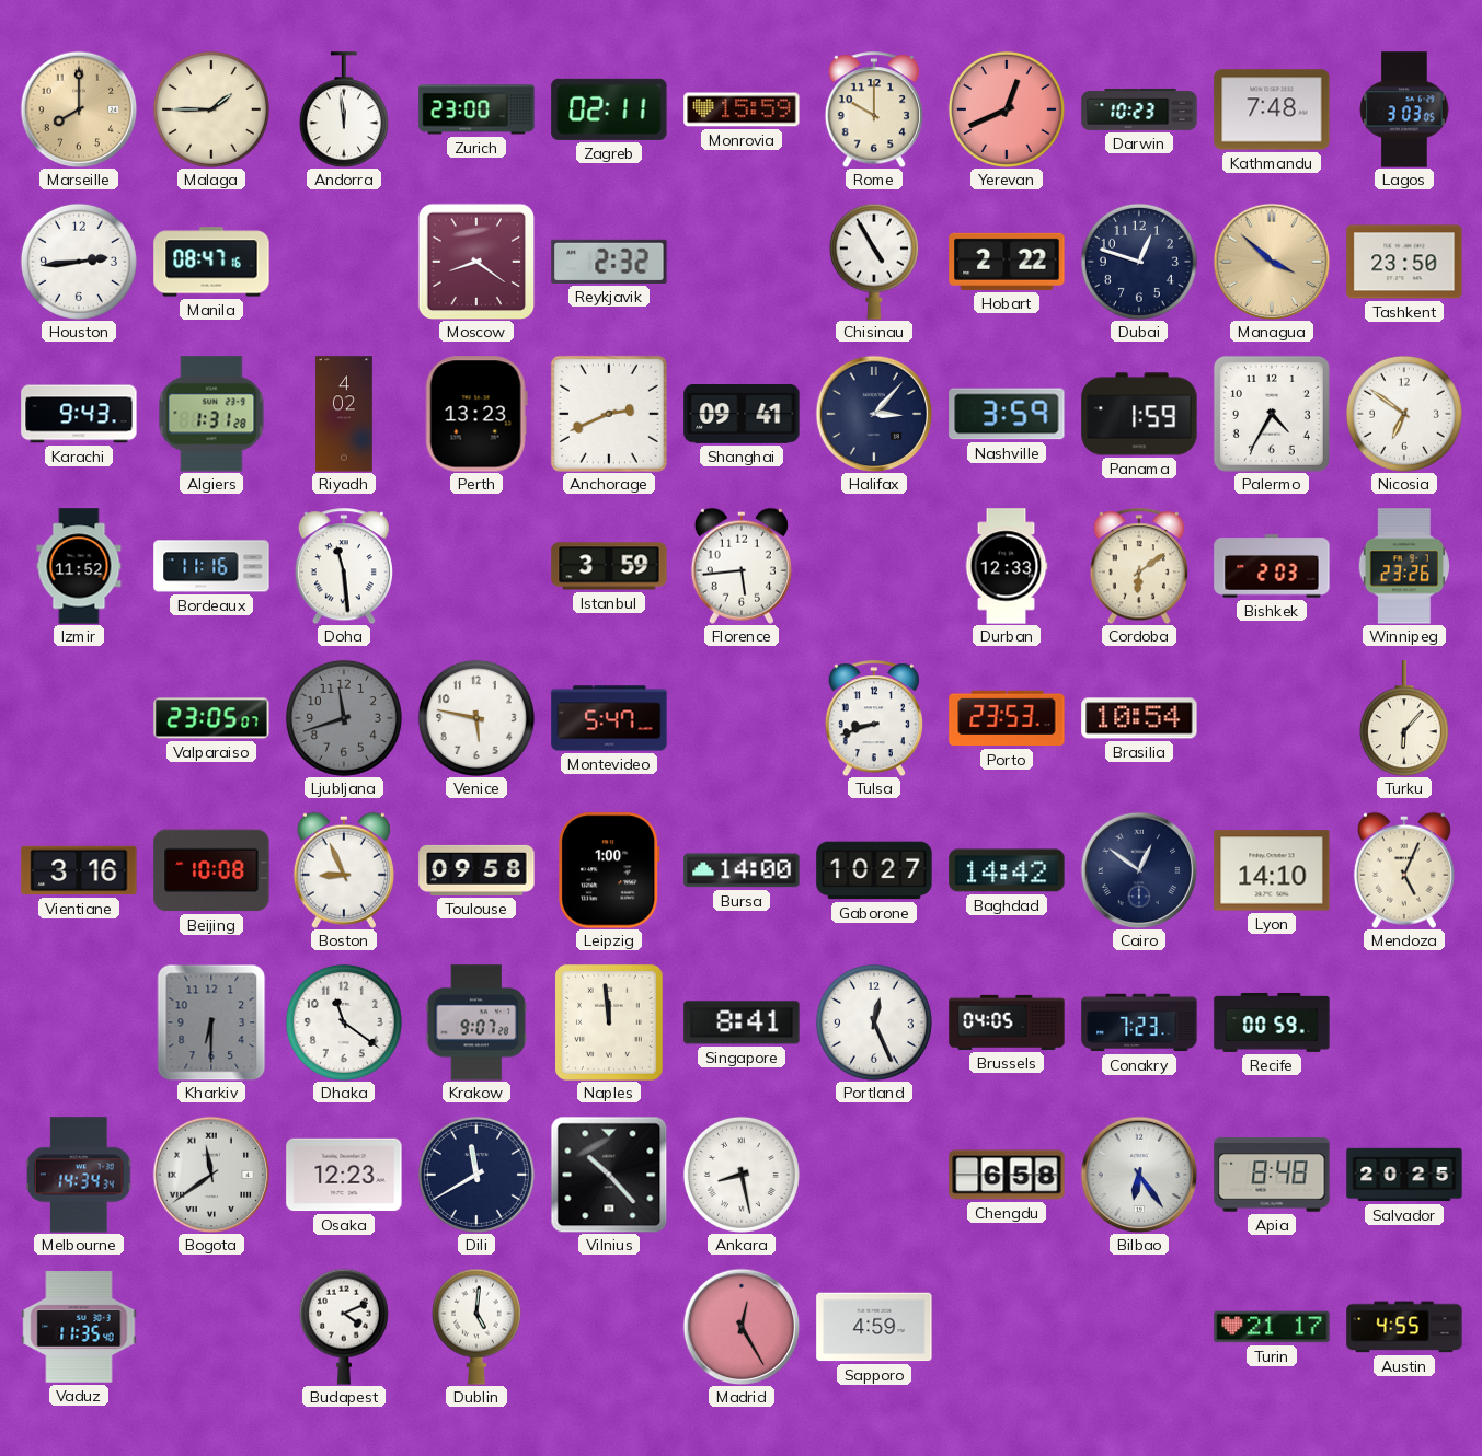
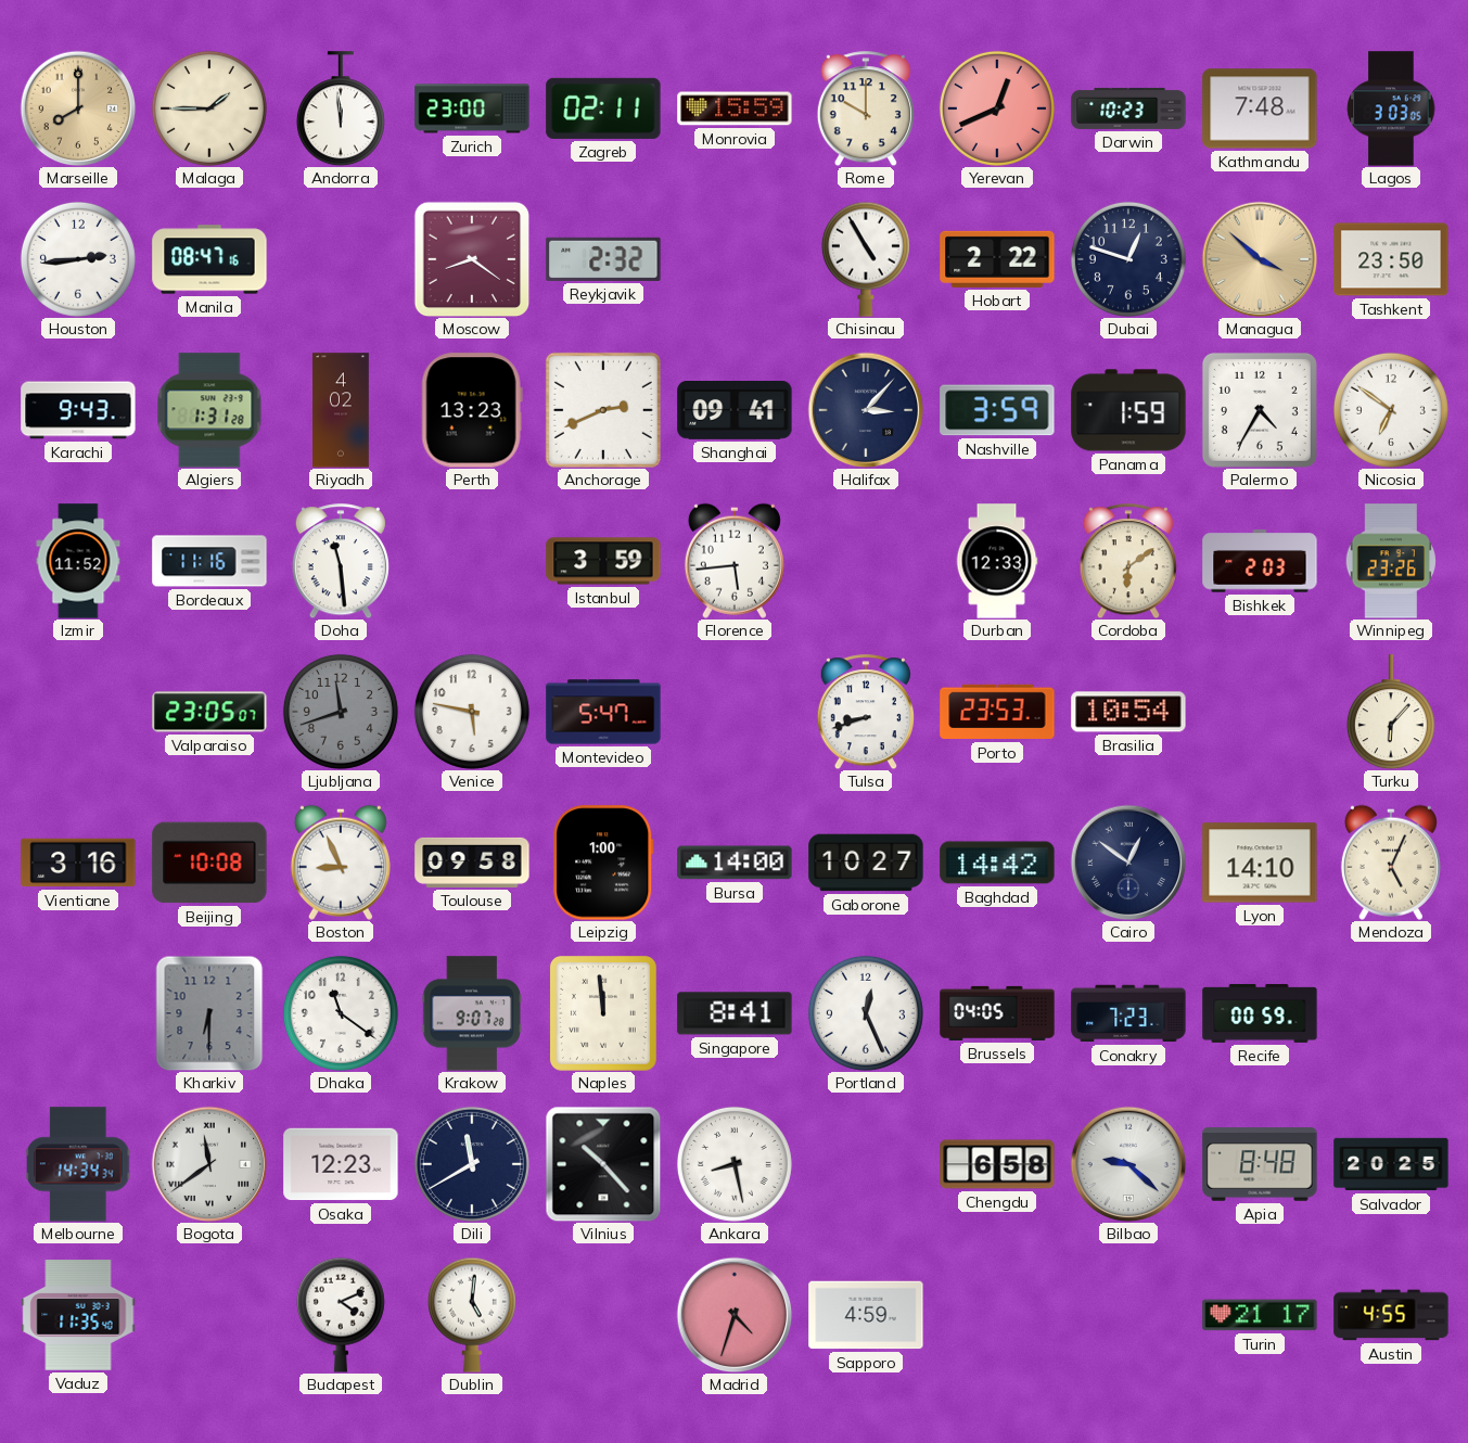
Bilbao: 6:24 -> 9:22
Madrid: 12:25 -> 4:33
